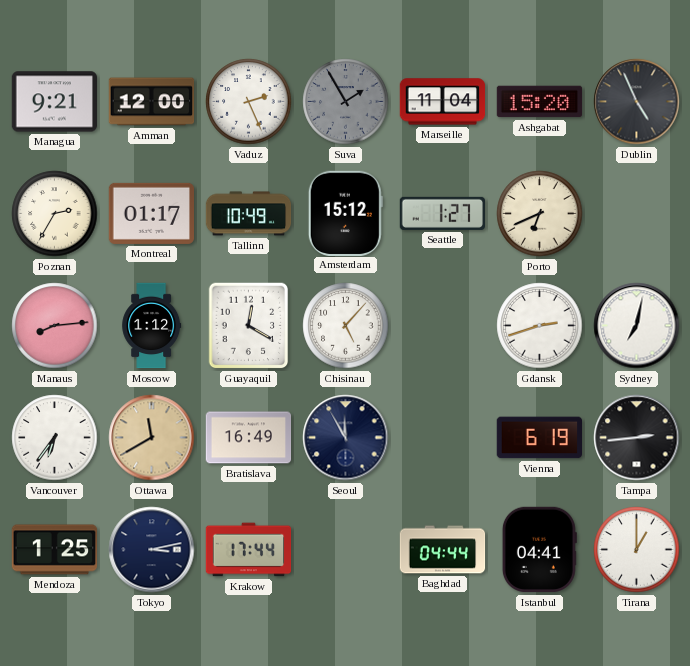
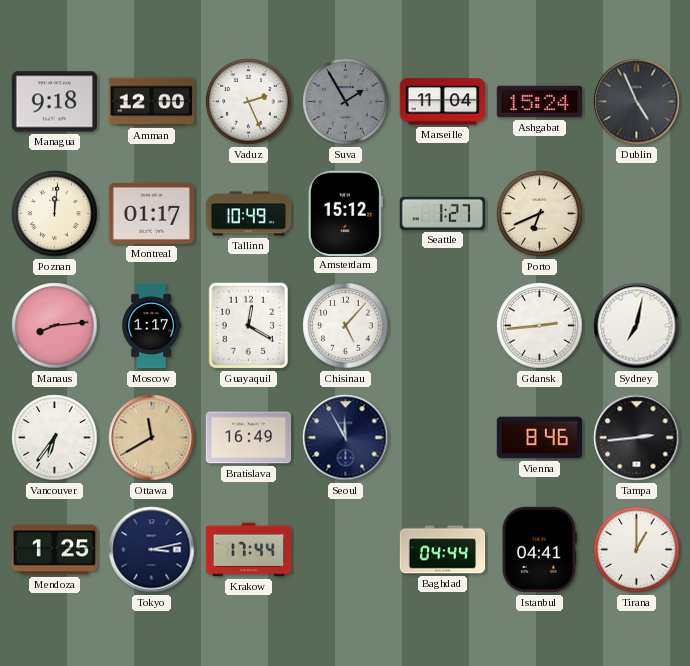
Managua: 9:21 -> 9:18
Ashgabat: 15:20 -> 15:24
Poznan: 2:35 -> 12:01
Moscow: 1:12 -> 1:17
Gdansk: 2:42 -> 2:44
Vienna: 6:19 -> 8:46
